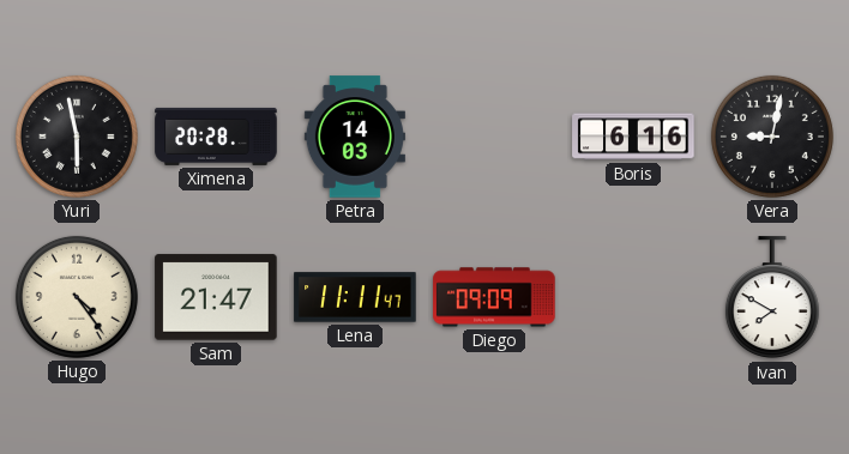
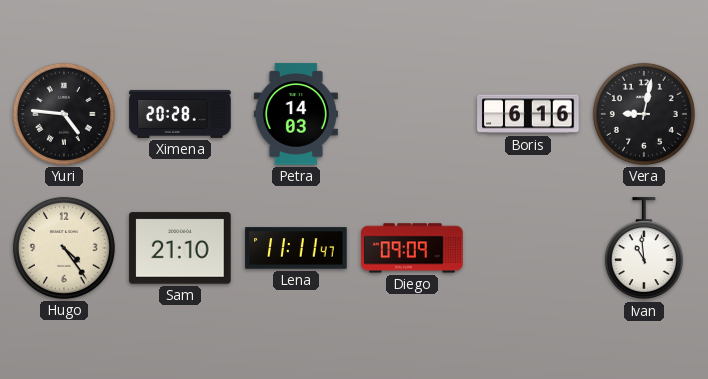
Yuri: 5:58 -> 4:46
Sam: 21:47 -> 21:10
Ivan: 7:50 -> 10:59
